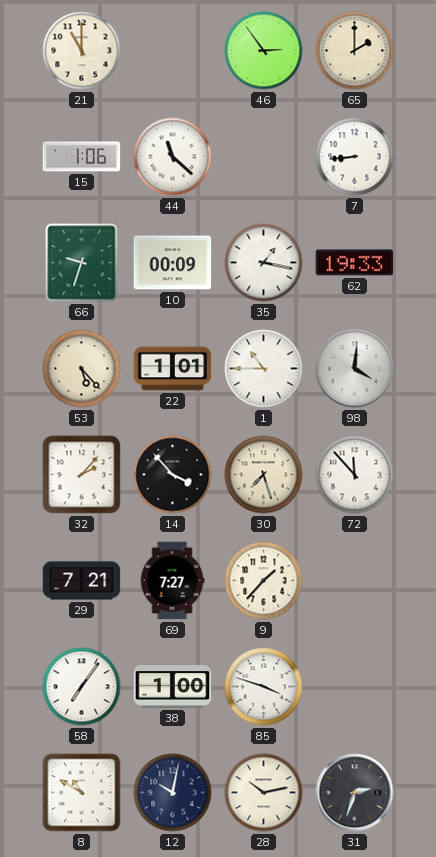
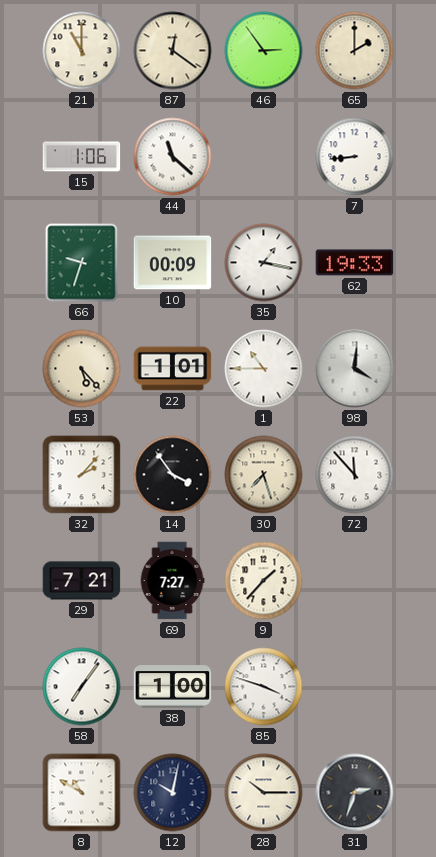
87: none -> 12:21
14: 3:53 -> 3:54
28: 10:13 -> 10:15
